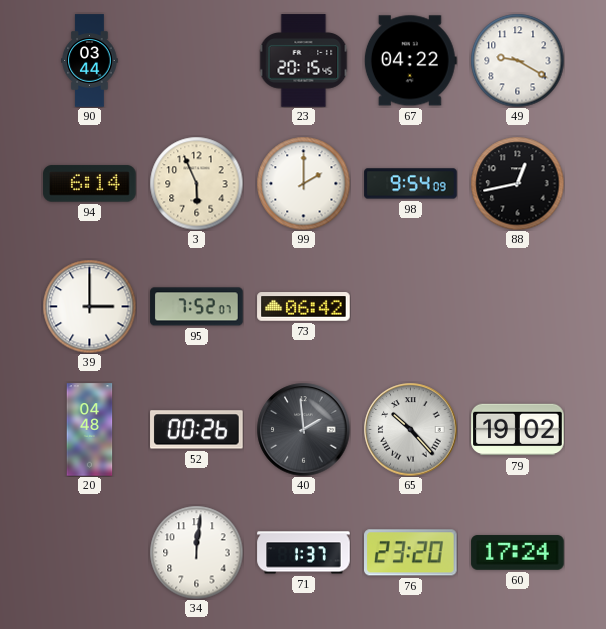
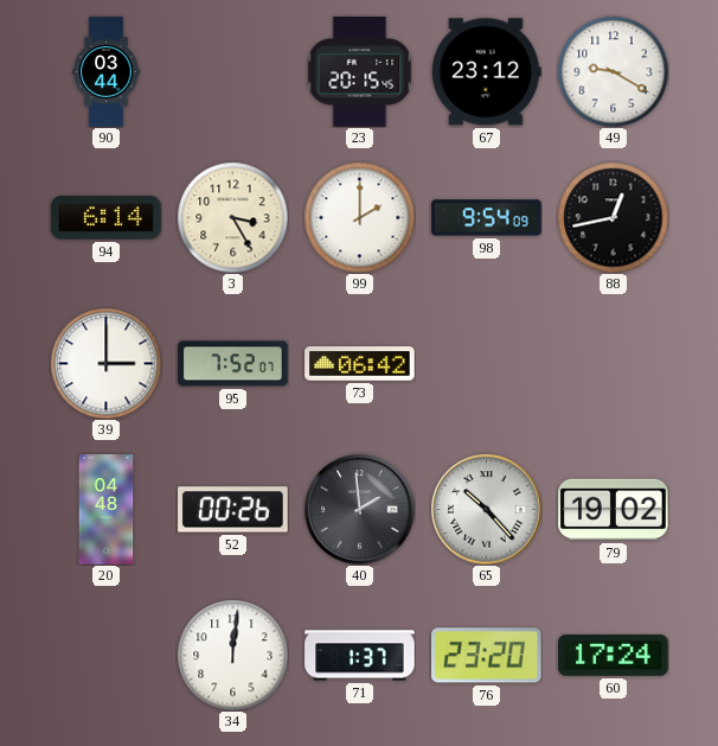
67: 04:22 -> 23:12
3: 5:56 -> 3:25
